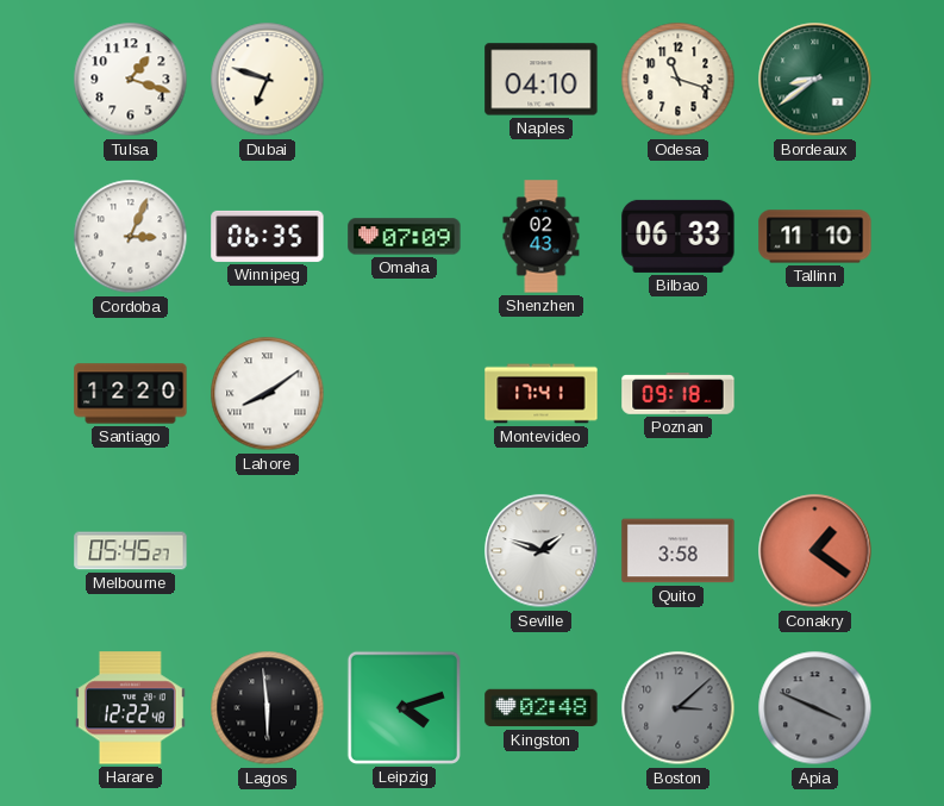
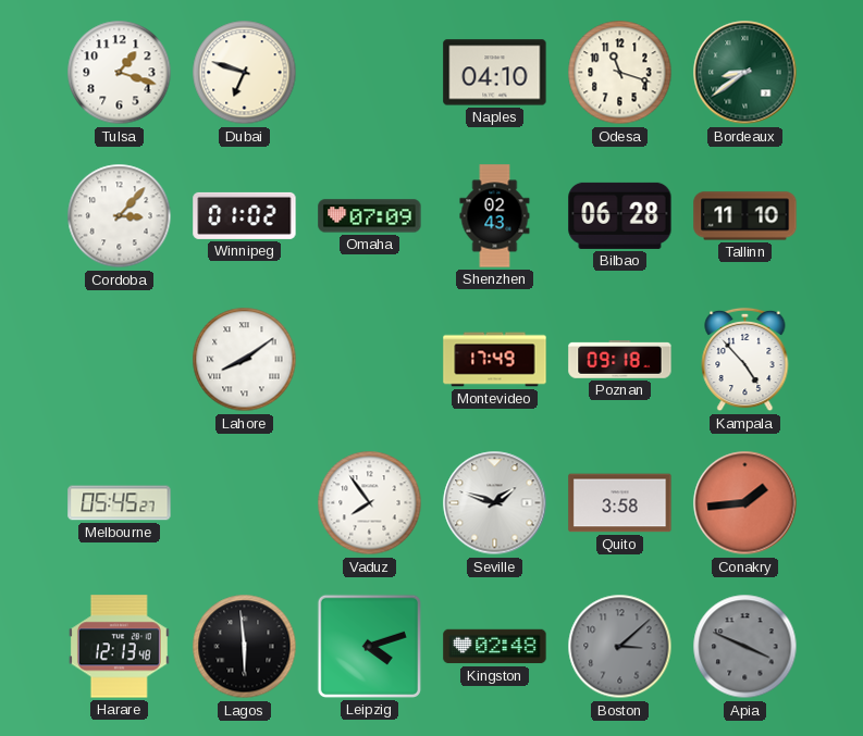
Cordoba: 3:04 -> 3:07
Winnipeg: 06:35 -> 01:02
Bilbao: 06:33 -> 06:28
Santiago: 12:20 -> none
Montevideo: 17:41 -> 17:49
Kampala: none -> 4:53
Vaduz: none -> 7:54
Conakry: 1:21 -> 1:44
Harare: 12:22 -> 12:13
